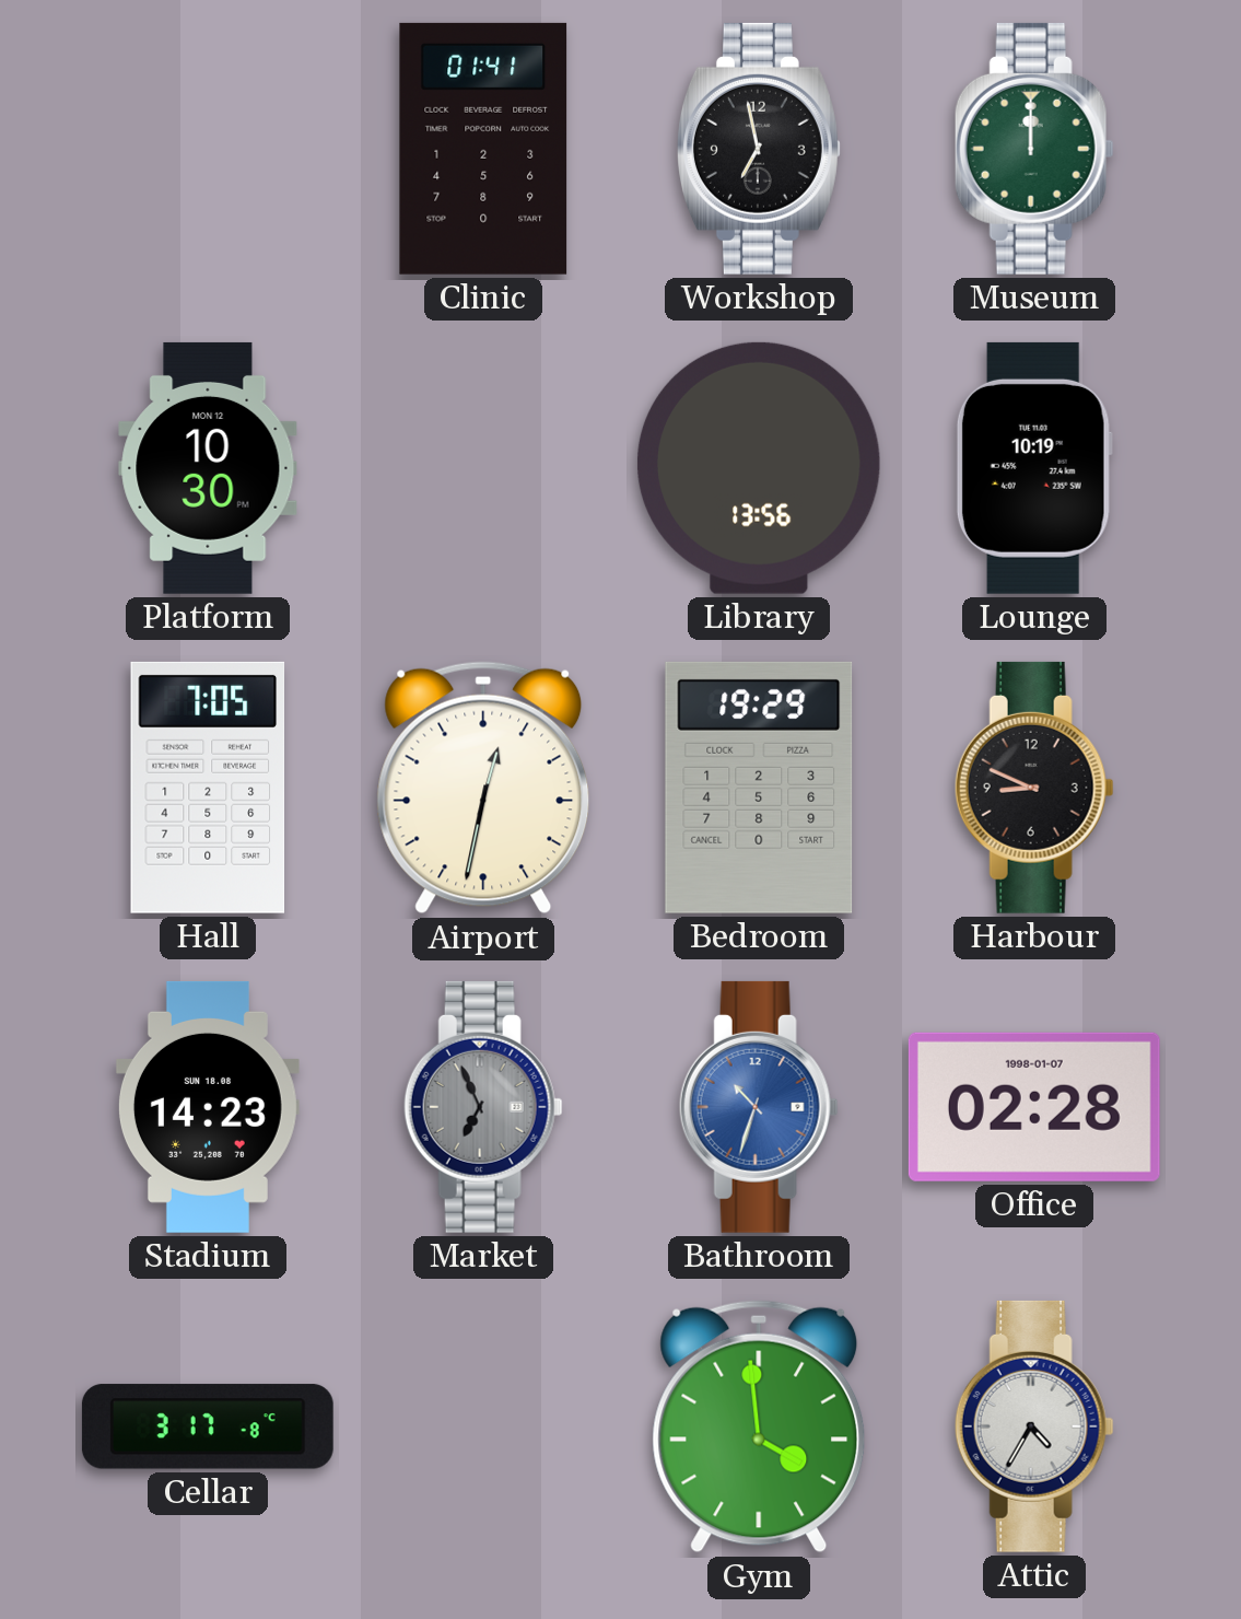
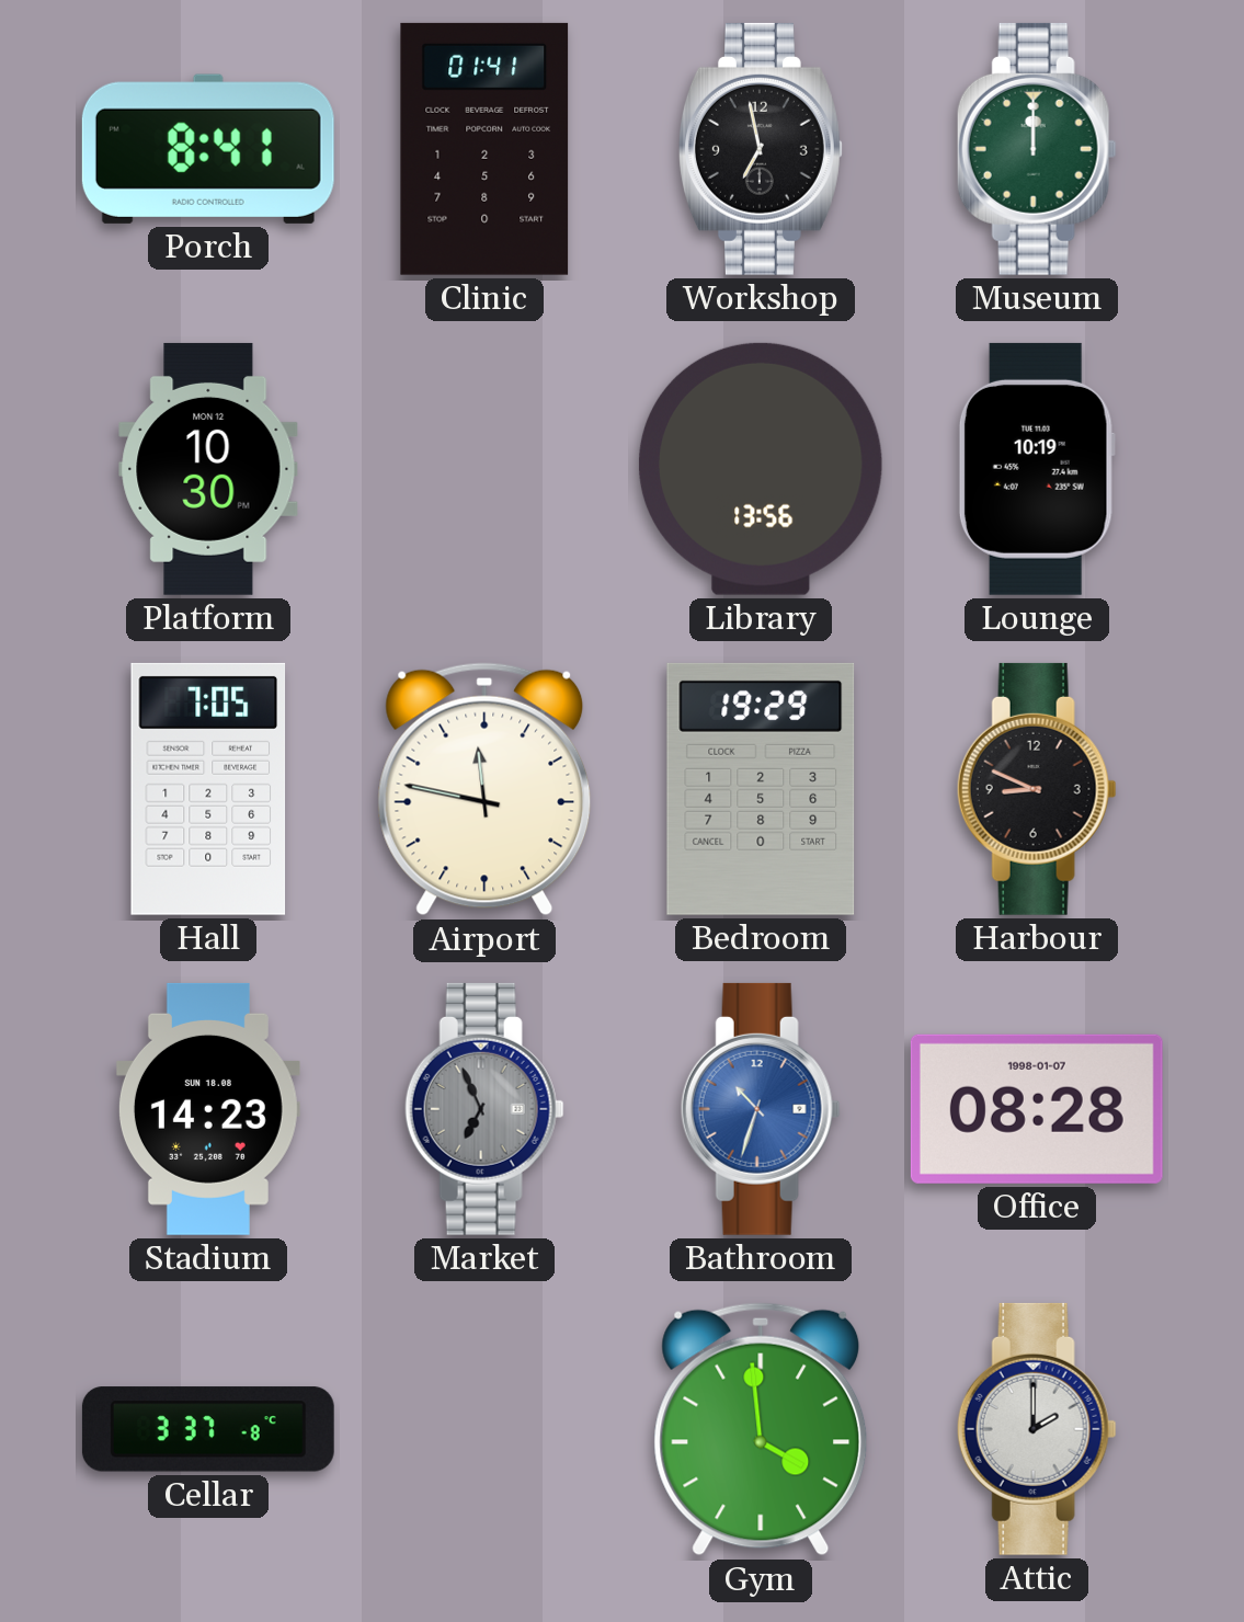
Porch: none -> 8:41
Airport: 12:32 -> 11:47
Office: 02:28 -> 08:28
Cellar: 3:17 -> 3:37
Attic: 4:35 -> 2:00
